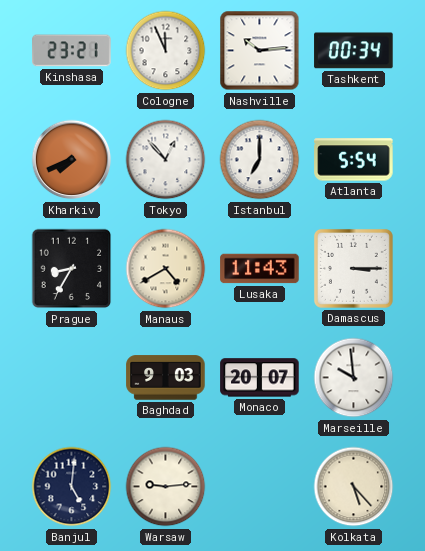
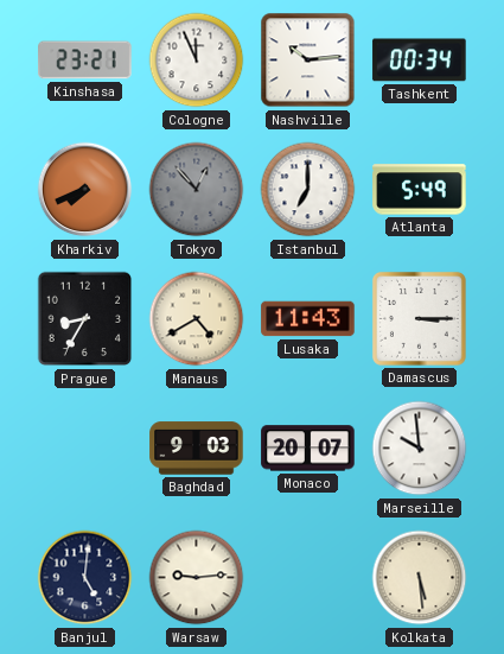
Tokyo dial: white -> grey
Atlanta: 5:54 -> 5:49
Kolkata: 5:23 -> 5:29
